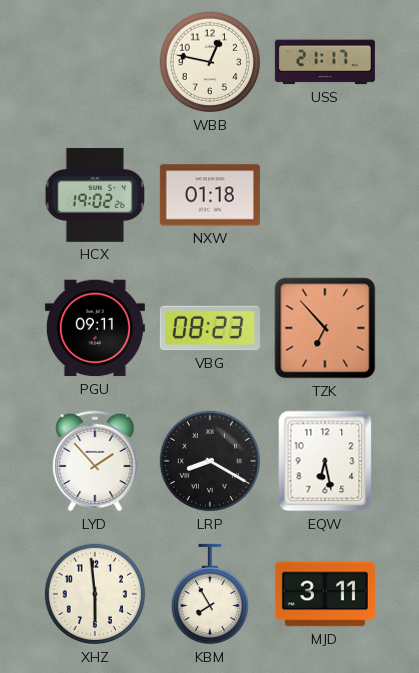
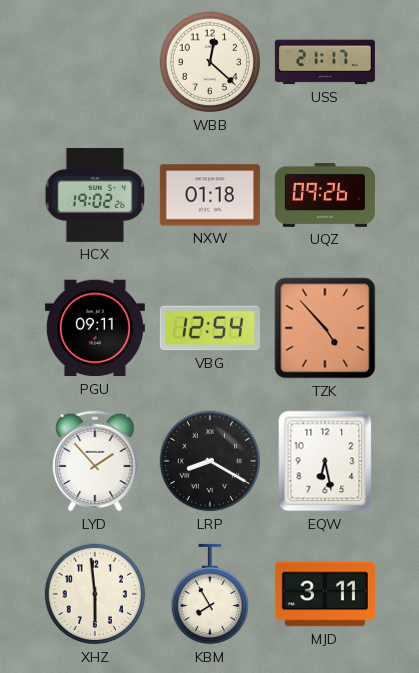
WBB: 12:47 -> 12:22
UQZ: none -> 09:26
VBG: 08:23 -> 12:54
TZK: 6:53 -> 4:53
